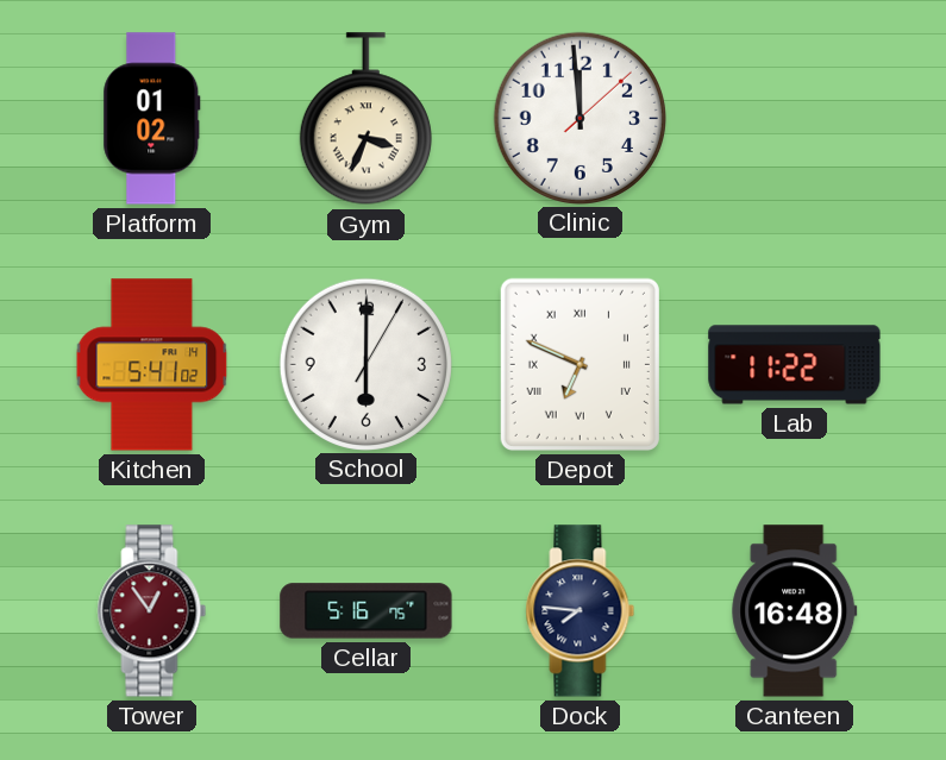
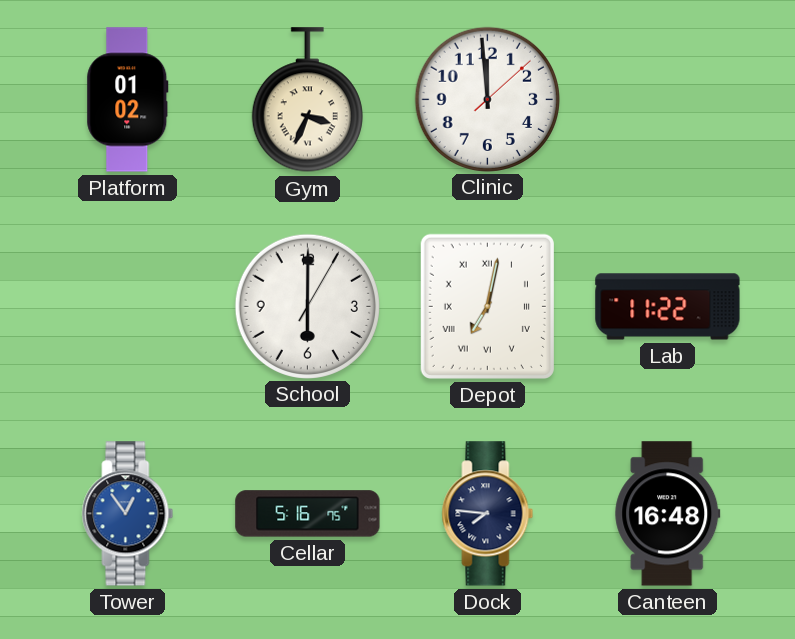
Kitchen: 5:41 -> none
Depot: 6:49 -> 7:02
Tower dial: burgundy -> blue
